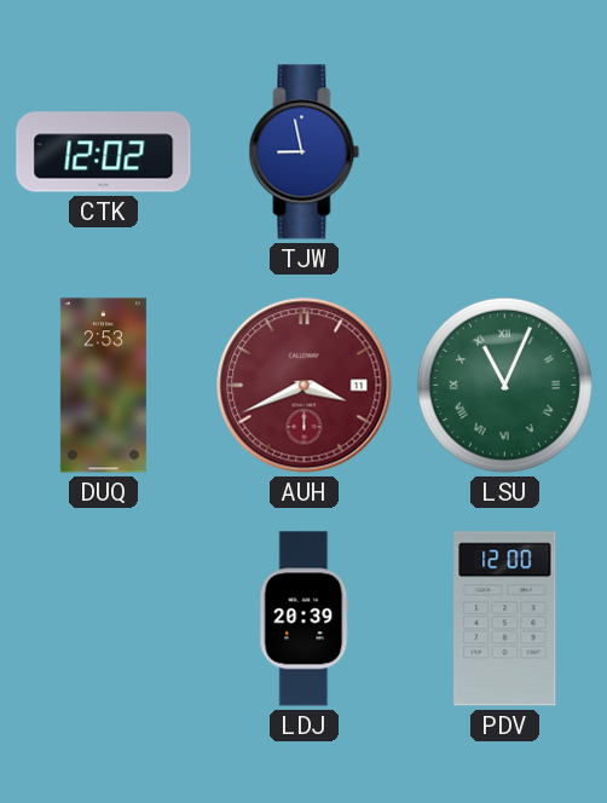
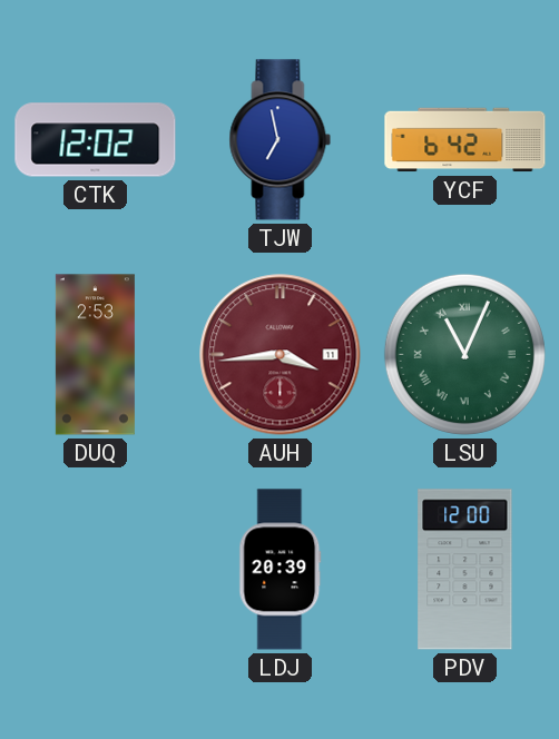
TJW: 8:58 -> 6:58
YCF: none -> 6:42
AUH: 3:41 -> 3:44
